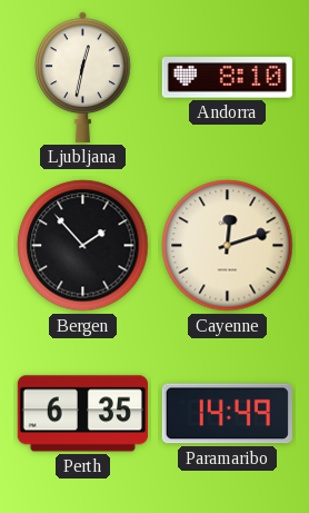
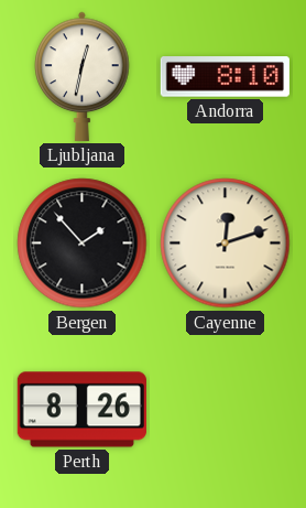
Perth: 6:35 -> 8:26
Paramaribo: 14:49 -> none
